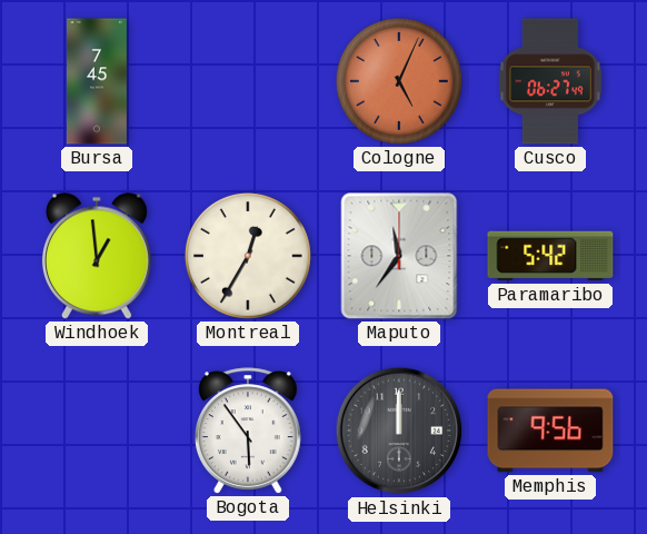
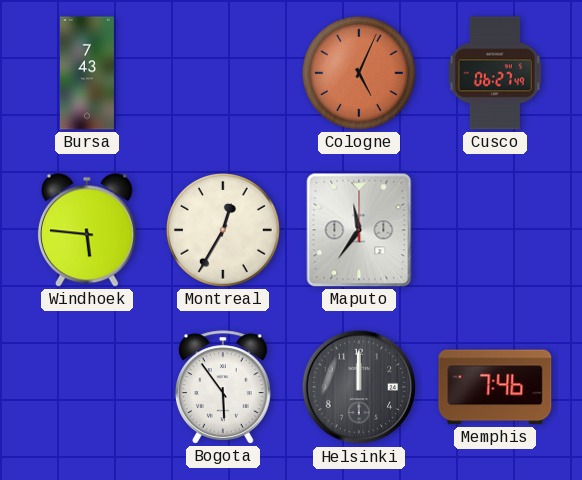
Bursa: 7:45 -> 7:43
Windhoek: 12:59 -> 5:46
Paramaribo: 5:42 -> none
Memphis: 9:56 -> 7:46
